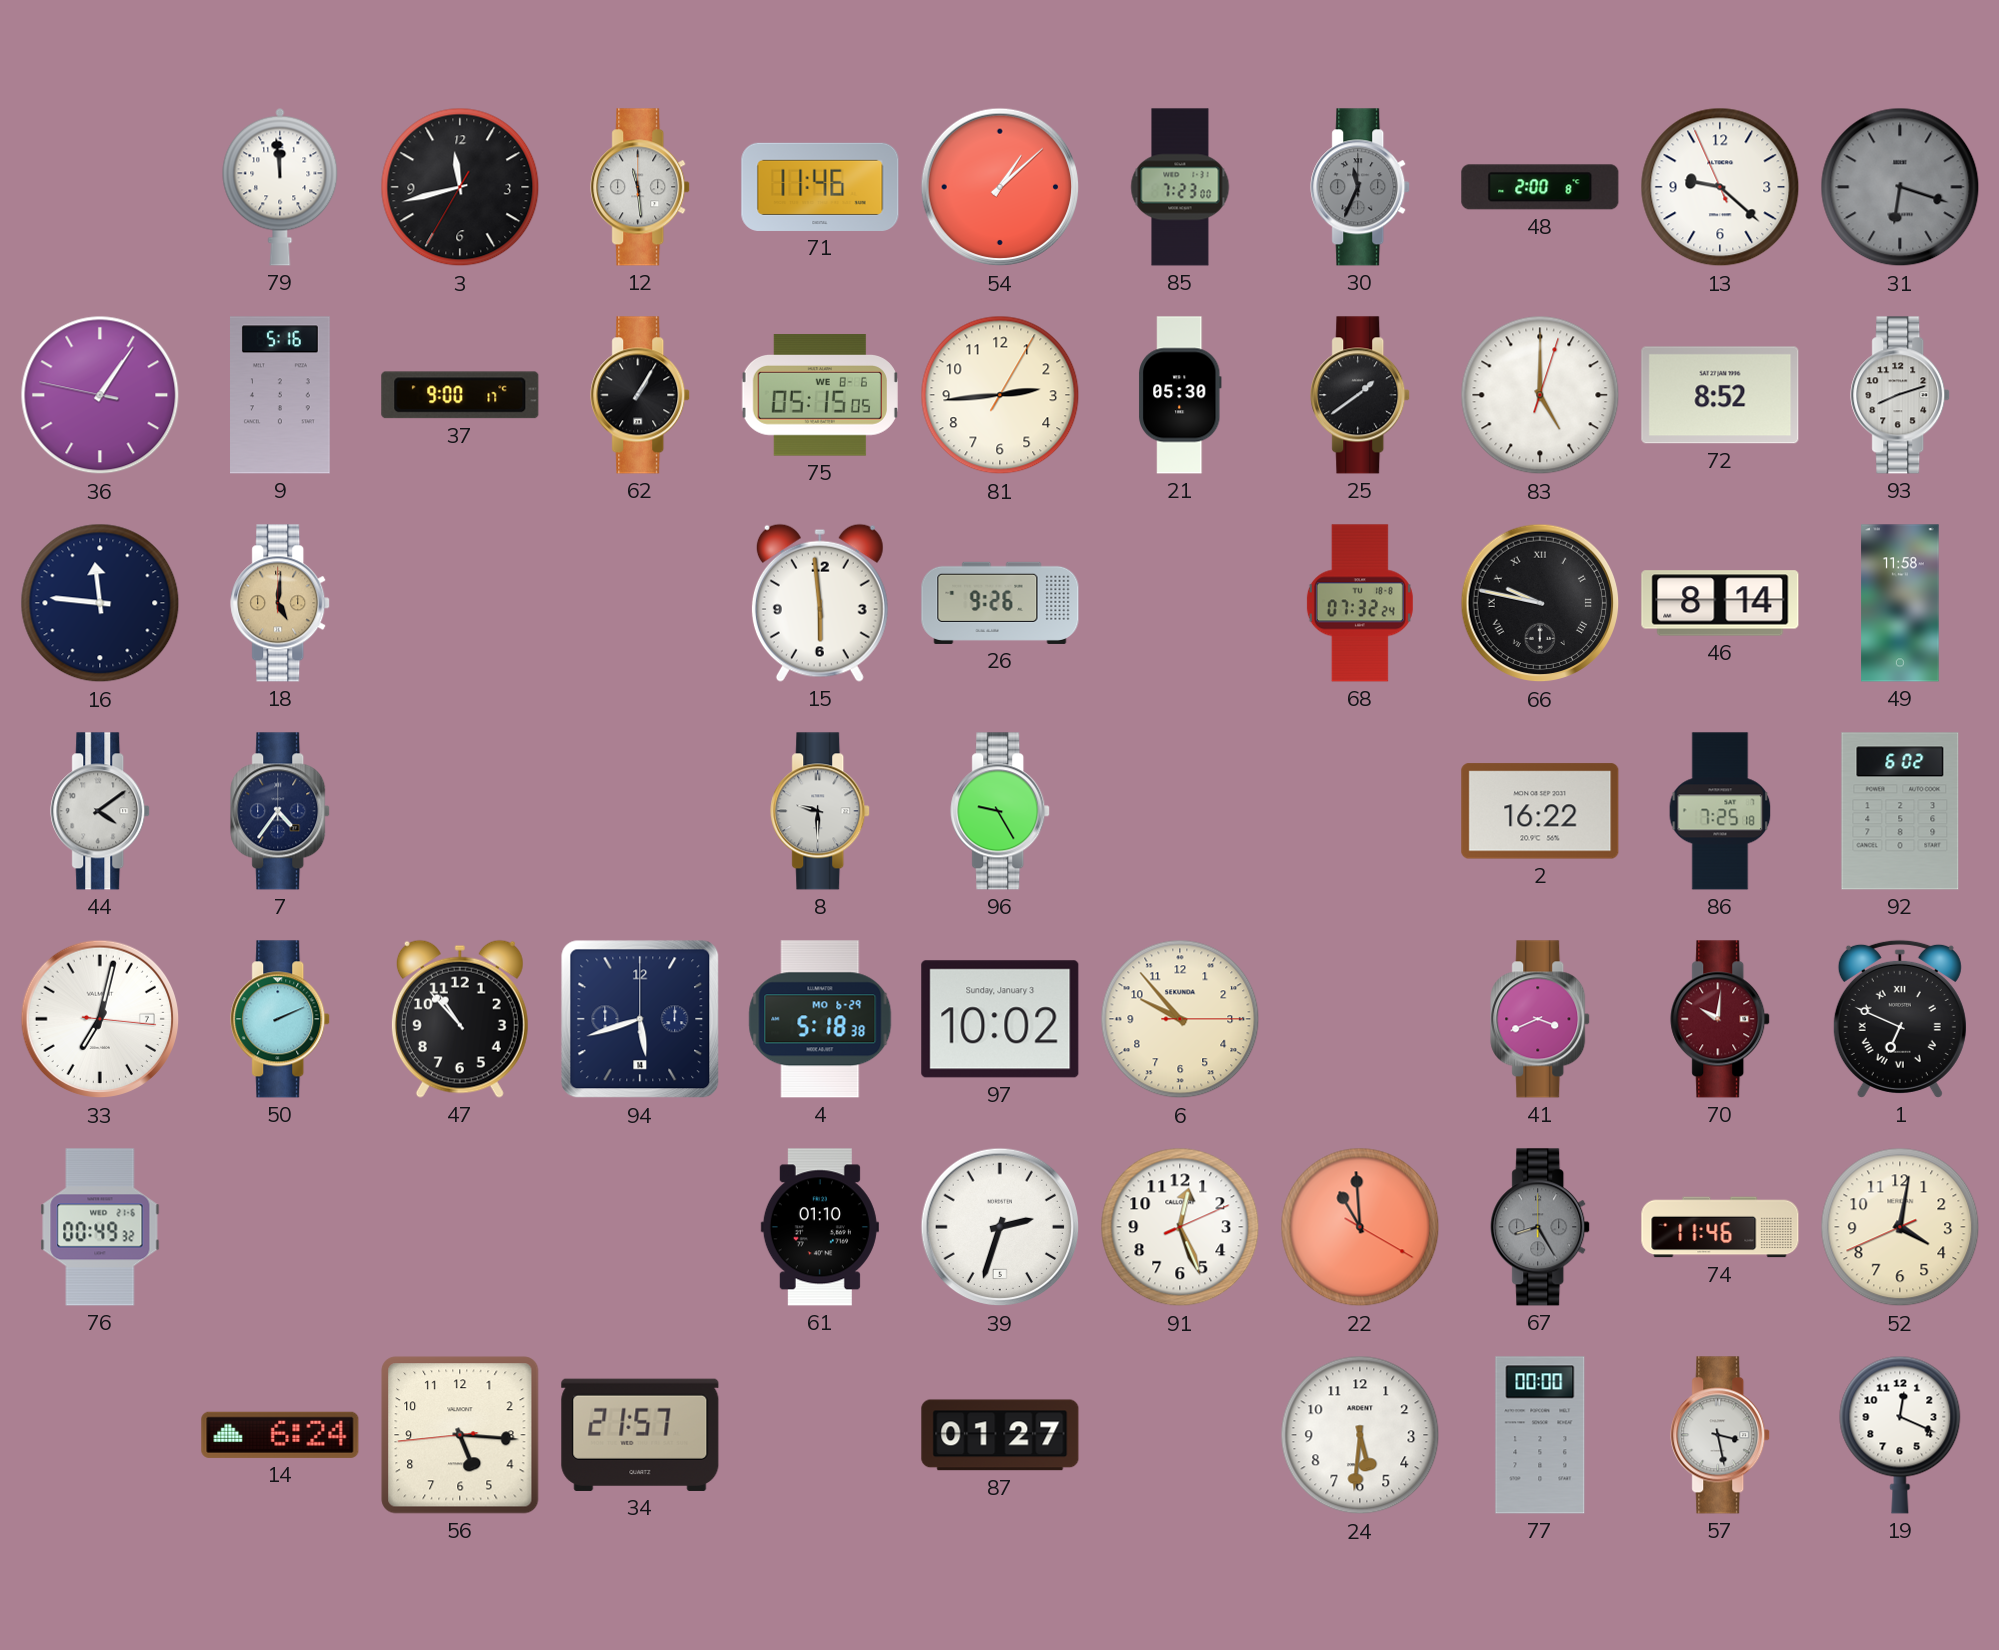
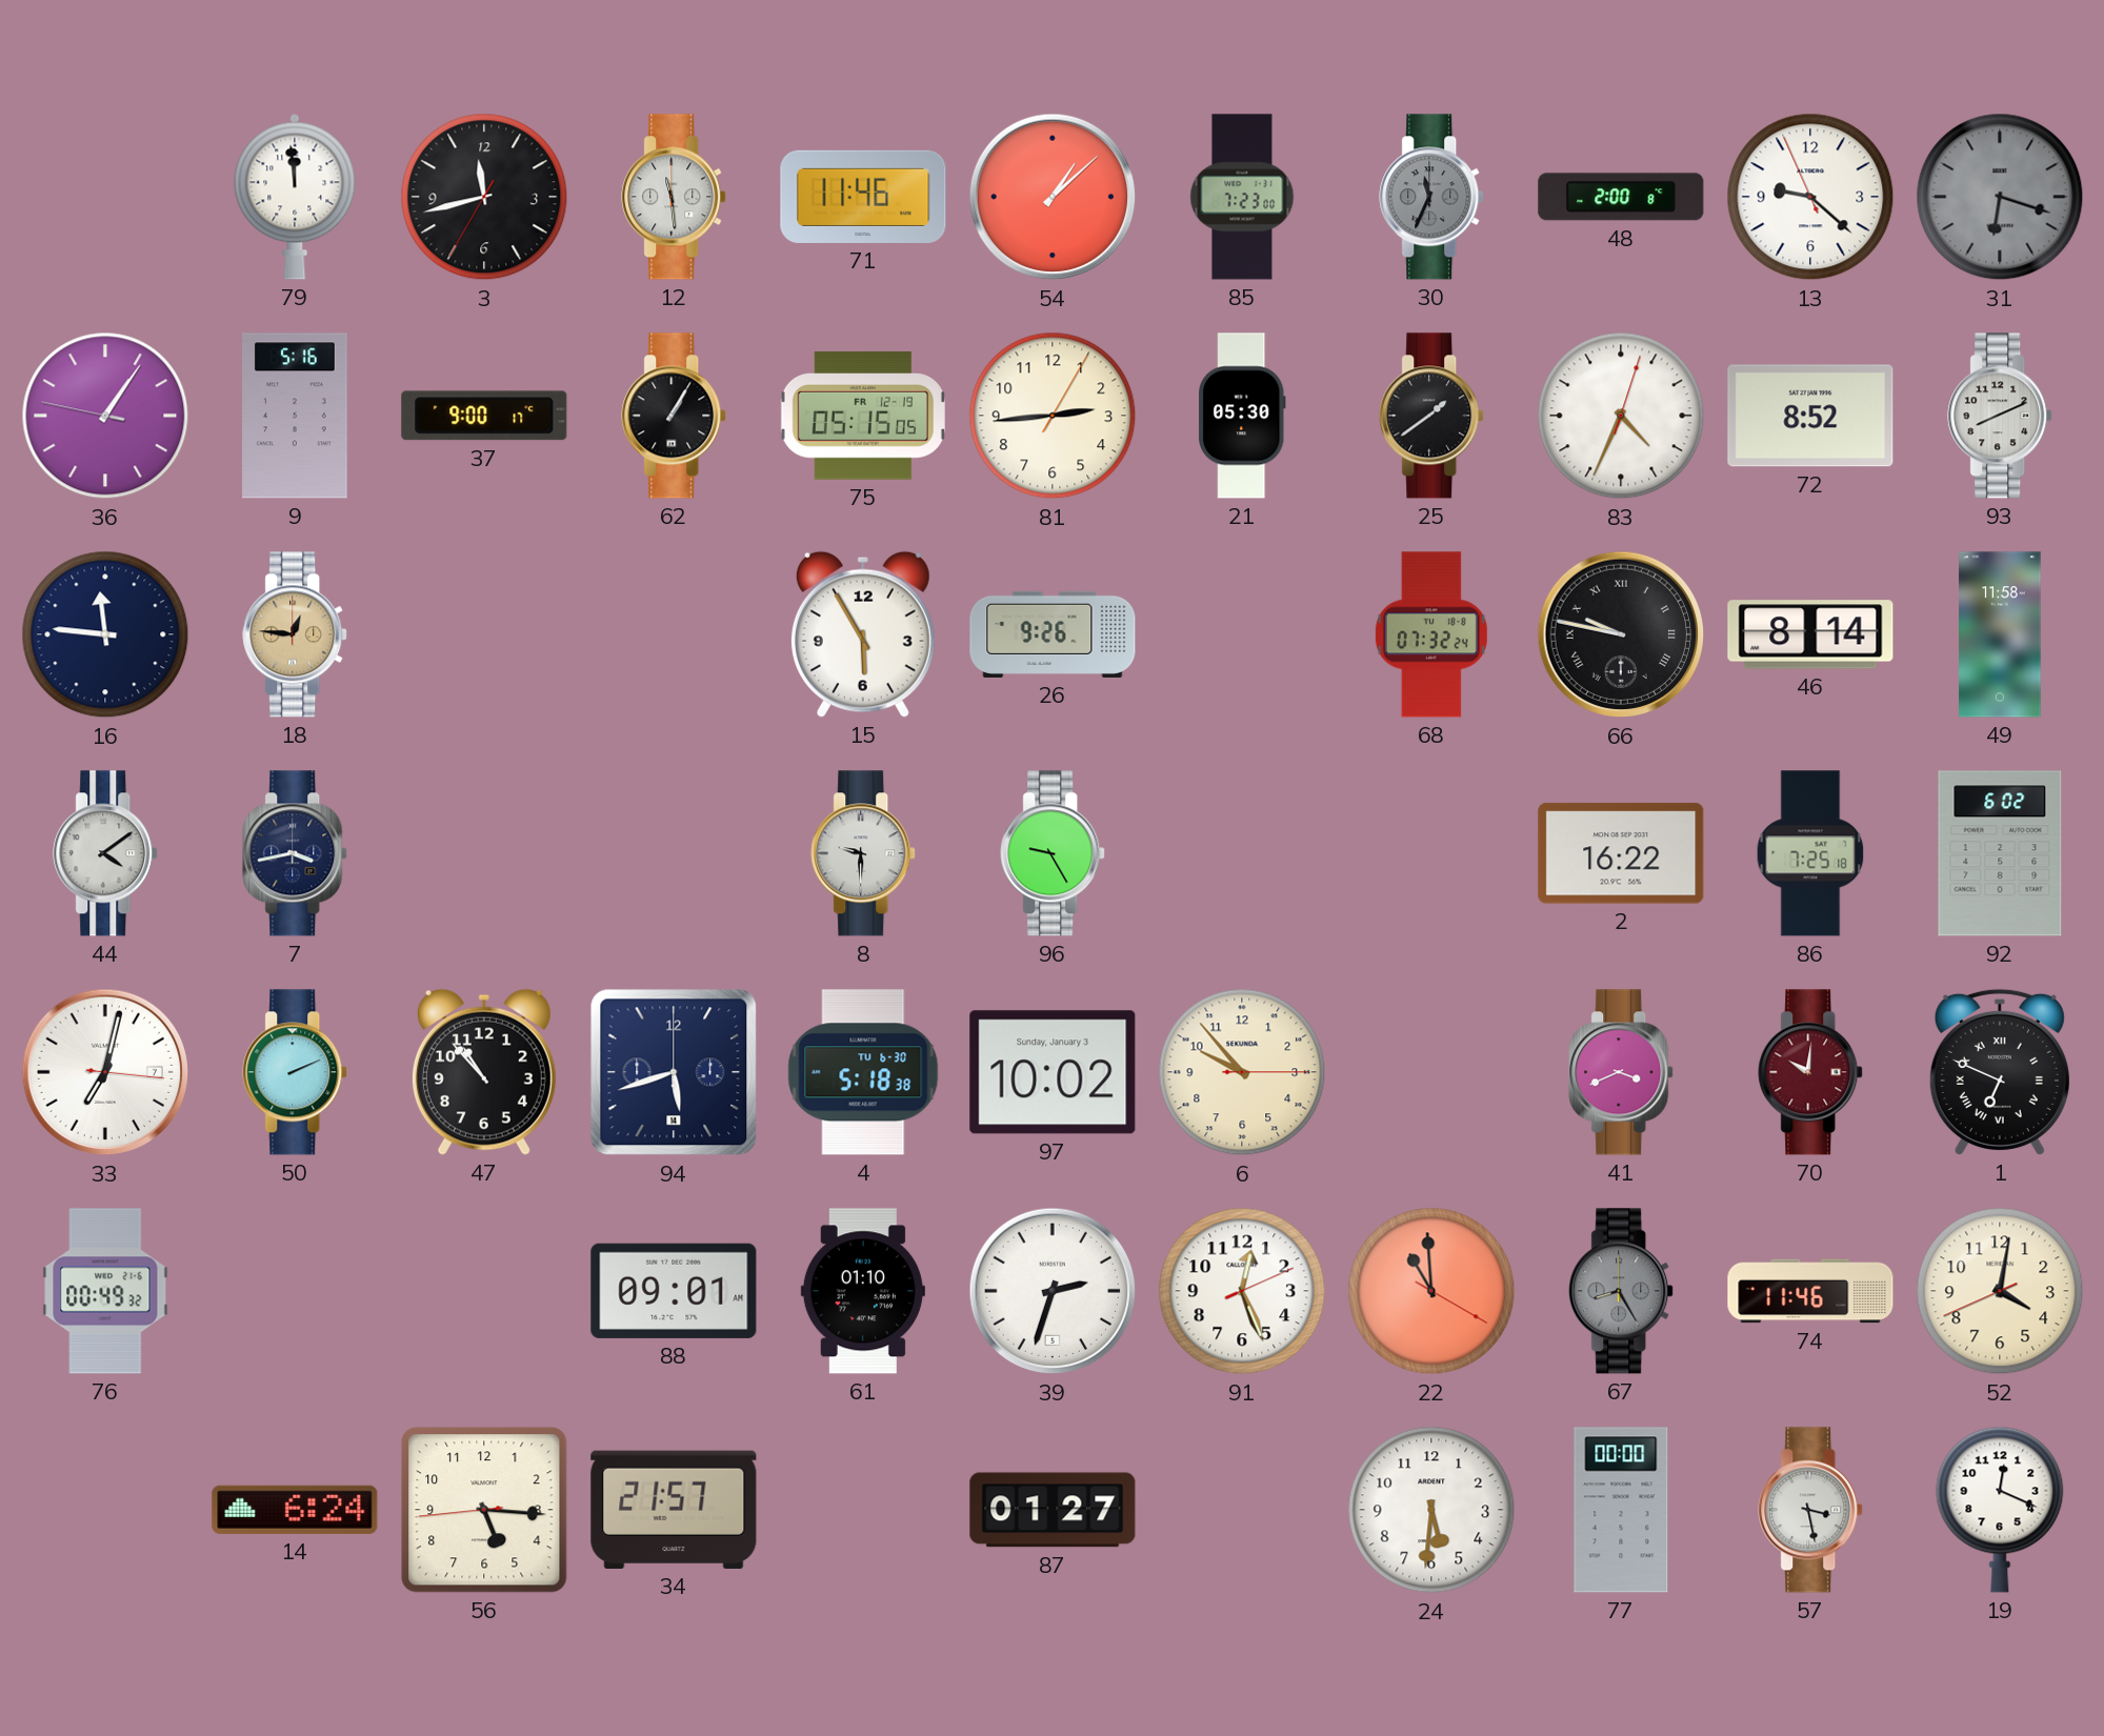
75 date: WE 8-6 -> FR 12-19
83: 5:00 -> 4:34
93: 8:12 -> 8:11
18: 5:01 -> 12:46
15: 5:59 -> 5:55
7: 4:36 -> 3:43
4 date: MO 6-29 -> TU 6-30
88: none -> 09:01
